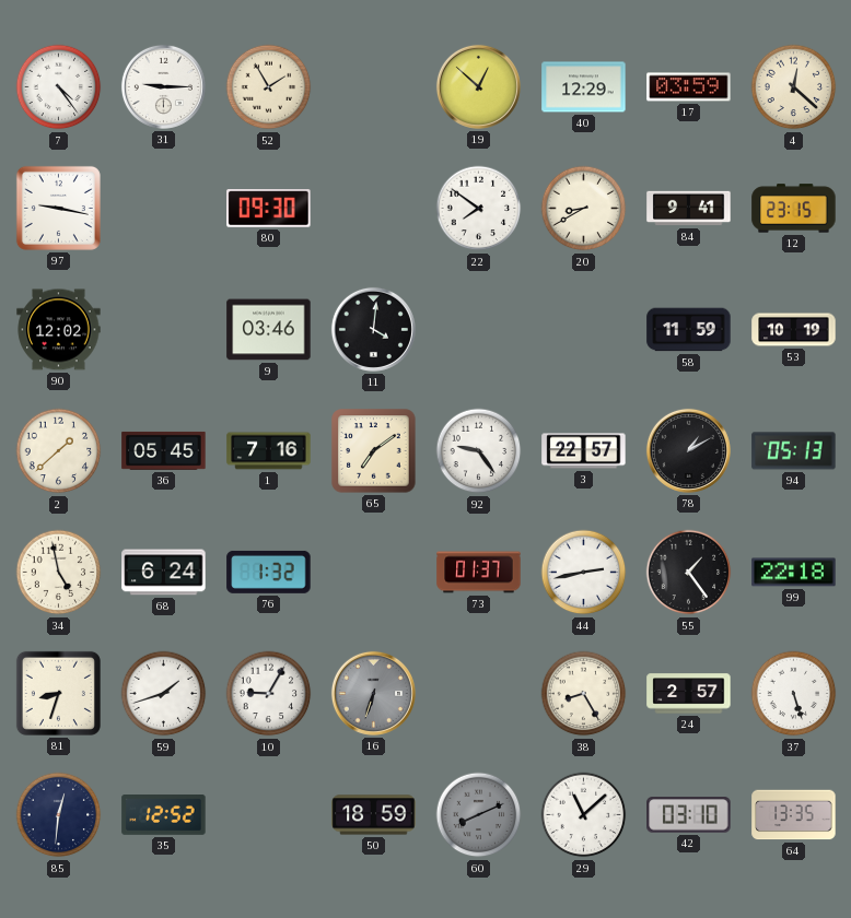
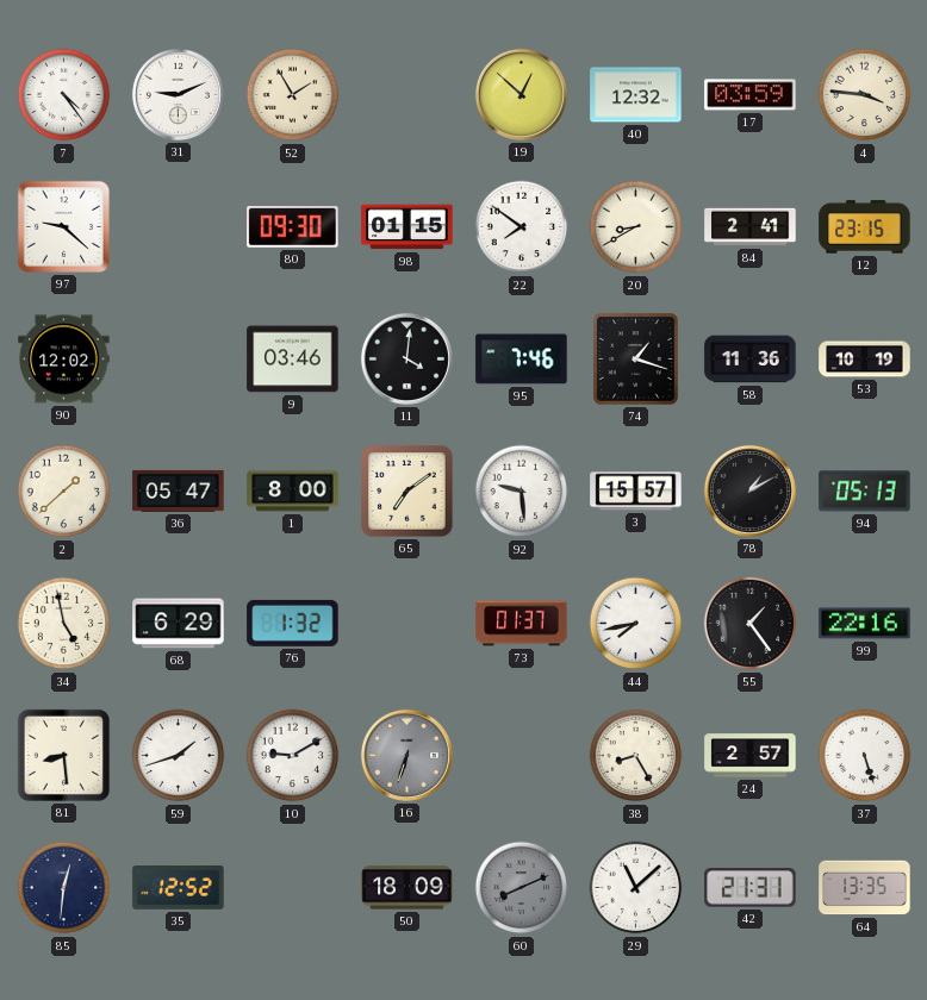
31: 9:15 -> 9:11
40: 12:29 -> 12:32
4: 12:22 -> 3:46
97: 9:17 -> 9:22
98: none -> 01:15
84: 9:41 -> 2:41
95: none -> 7:46
74: none -> 1:18
58: 11:59 -> 11:36
36: 05:45 -> 05:47
1: 7:16 -> 8:00
92: 9:24 -> 9:29
3: 22:57 -> 15:57
68: 6:24 -> 6:29
44: 2:43 -> 7:43
99: 22:18 -> 22:16
81: 8:33 -> 8:29
10: 9:05 -> 9:10
50: 18:59 -> 18:09
42: 03:10 -> 21:31
